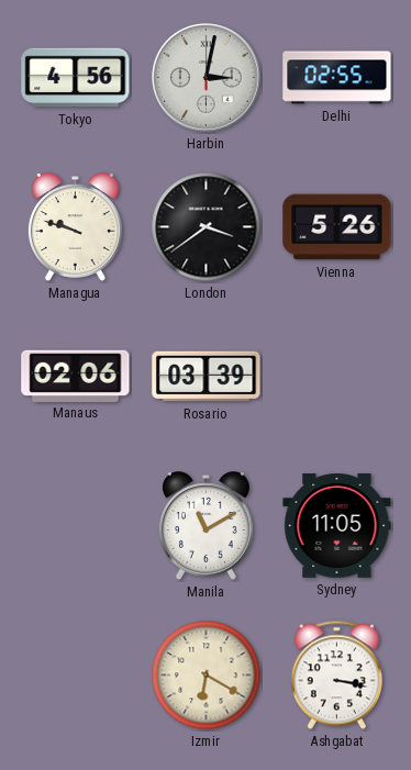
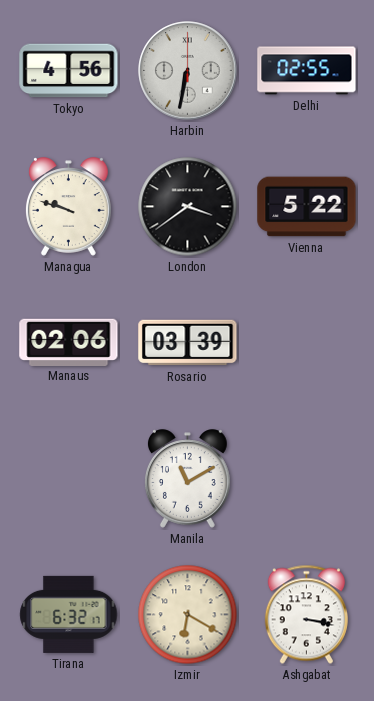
Harbin: 3:02 -> 6:32
Vienna: 5:26 -> 5:22
Sydney: 11:05 -> none
Tirana: none -> 6:32
